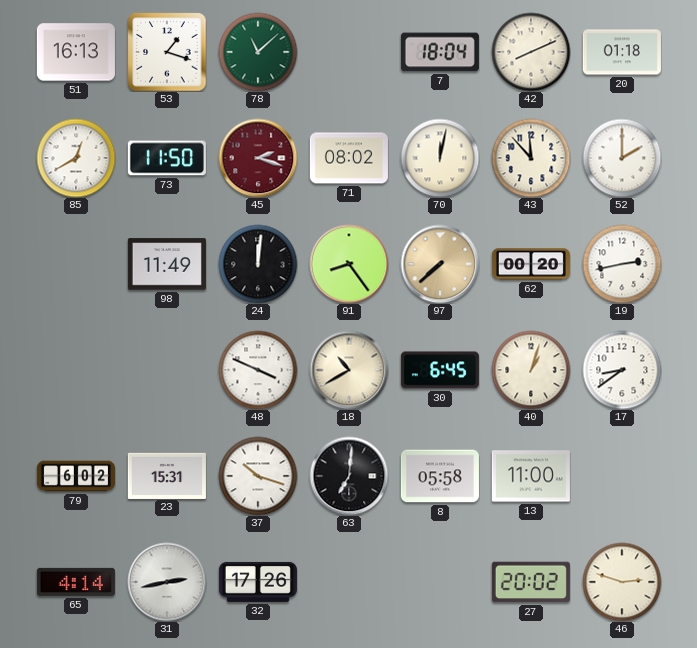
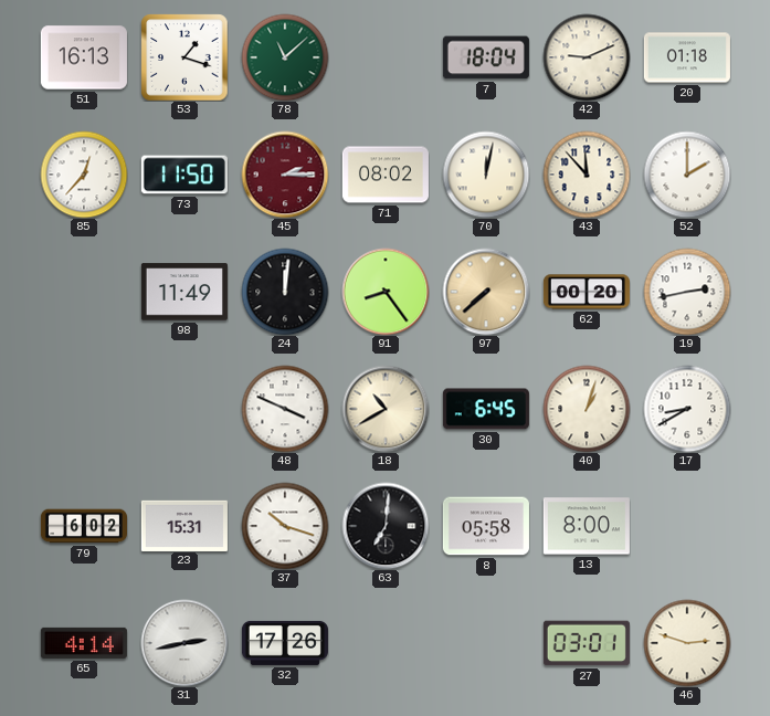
42: 8:11 -> 9:11
85: 12:40 -> 12:37
45: 2:18 -> 2:15
17: 8:39 -> 8:40
13: 11:00 -> 8:00
27: 20:02 -> 03:01
